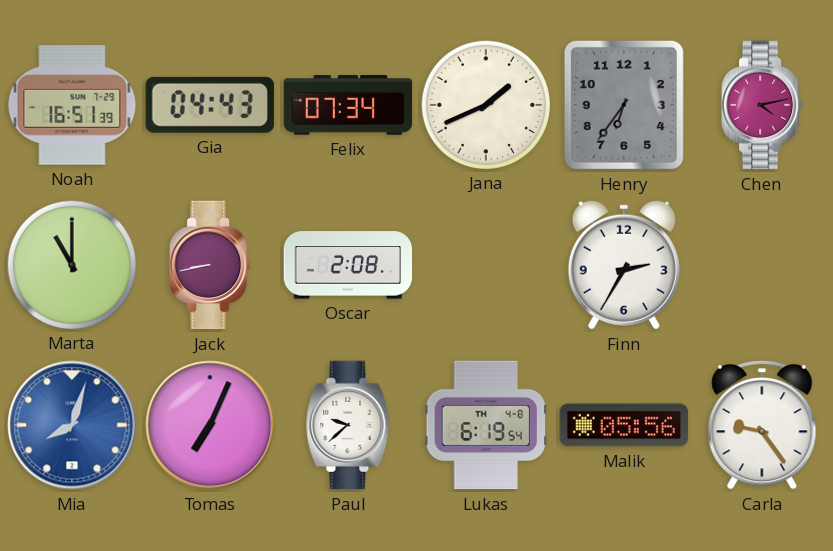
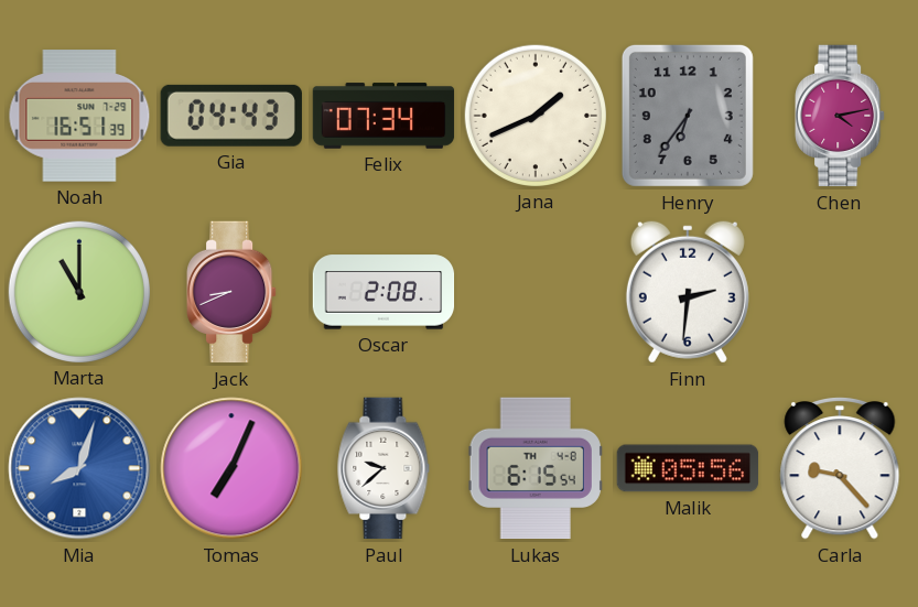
Jack: 8:43 -> 8:41
Finn: 2:35 -> 2:31
Lukas: 6:19 -> 6:15
Carla: 9:24 -> 9:23
